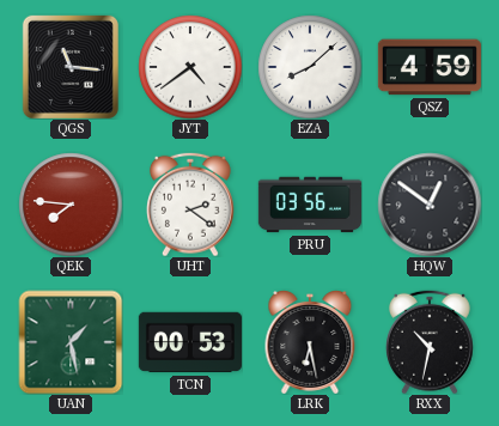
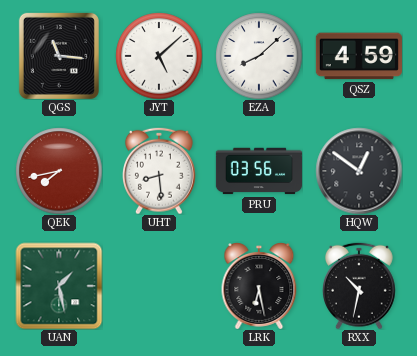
JYT: 4:39 -> 5:08
QEK: 7:46 -> 7:43
UHT: 2:21 -> 8:29
TCN: 00:53 -> none
